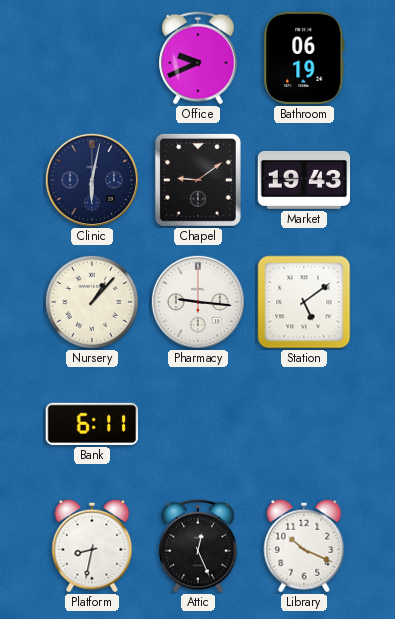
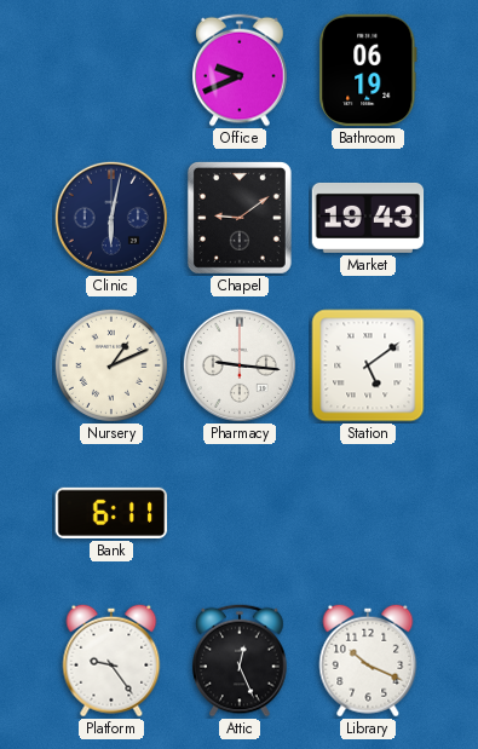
Nursery: 1:07 -> 1:11
Platform: 8:32 -> 9:24
